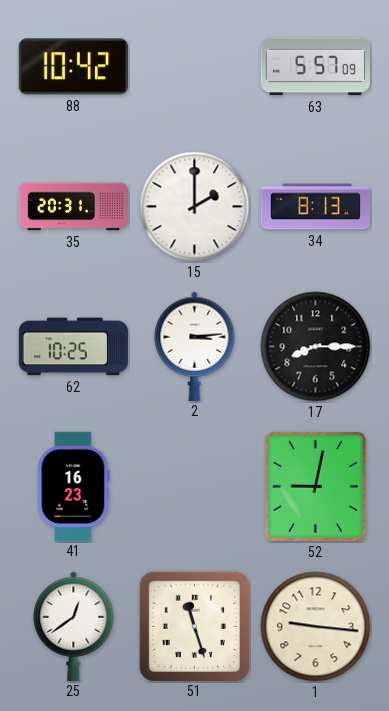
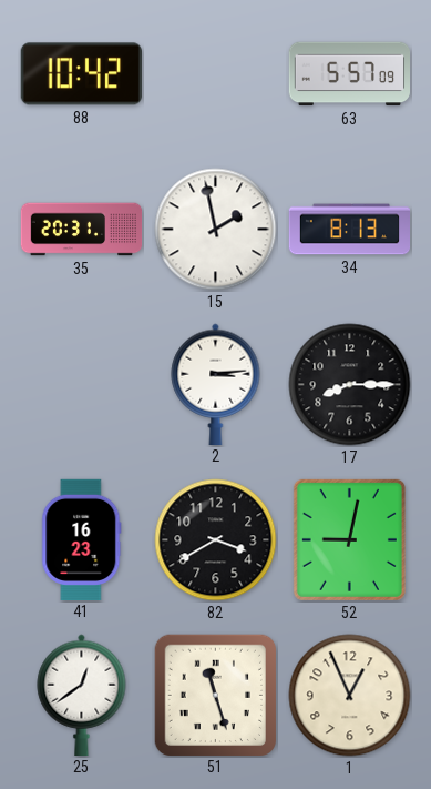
15: 2:00 -> 1:58
62: 10:25 -> none
82: none -> 3:40
1: 9:16 -> 12:56
